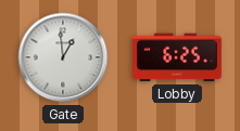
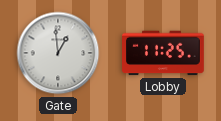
Lobby: 6:25 -> 11:25
